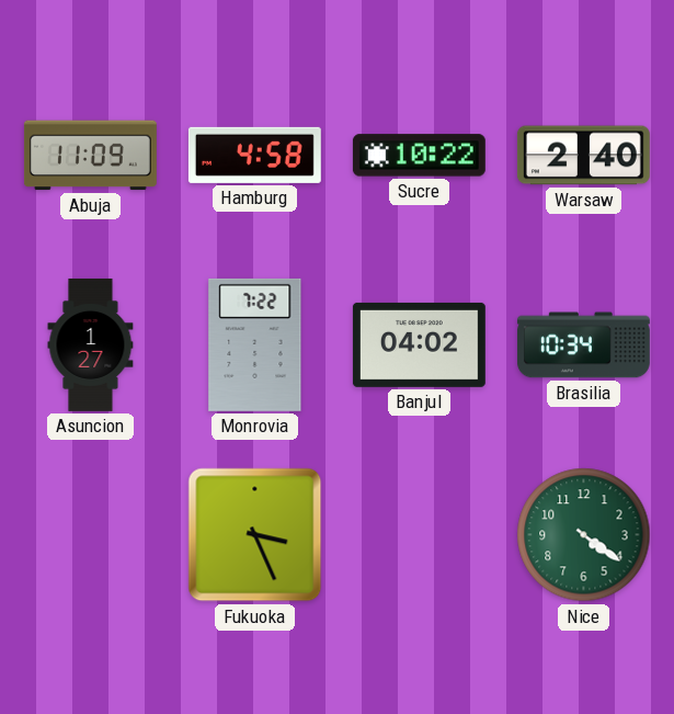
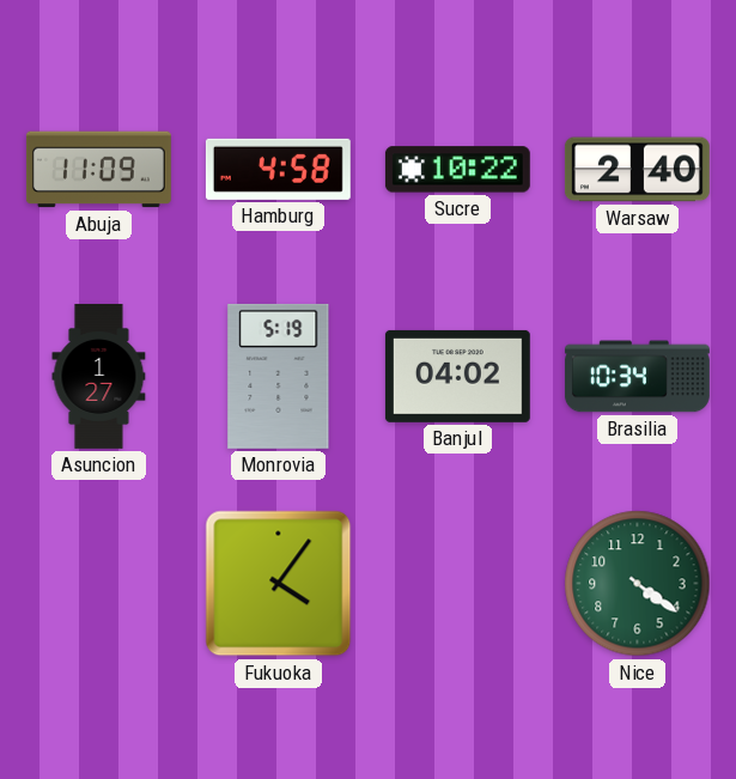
Monrovia: 7:22 -> 5:19
Fukuoka: 3:26 -> 4:06
